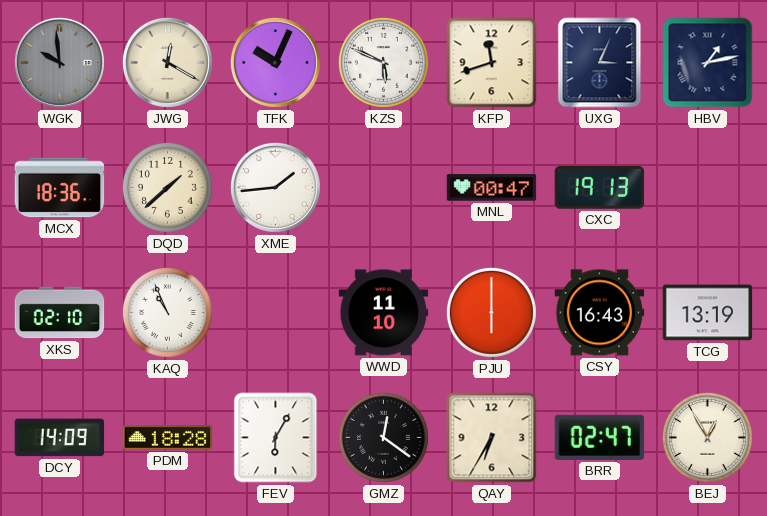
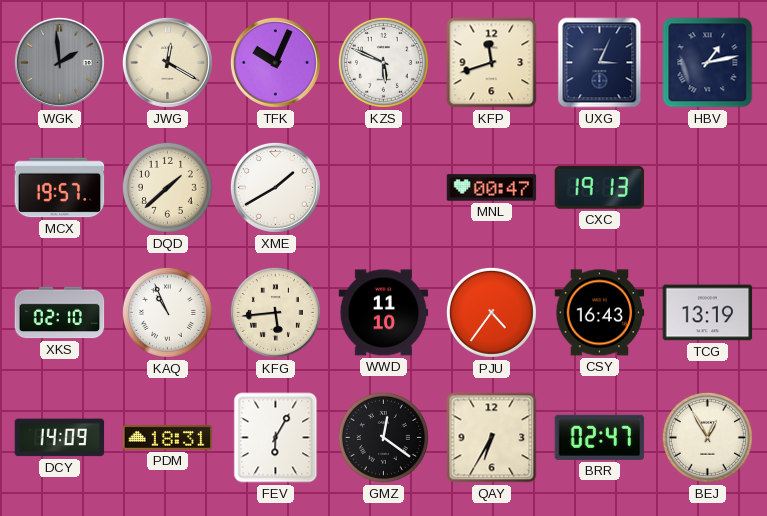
WGK: 9:59 -> 1:59
MCX: 18:36 -> 19:57
XME: 1:44 -> 1:40
KFG: none -> 5:44
PJU: 6:00 -> 4:36
PDM: 18:28 -> 18:31
